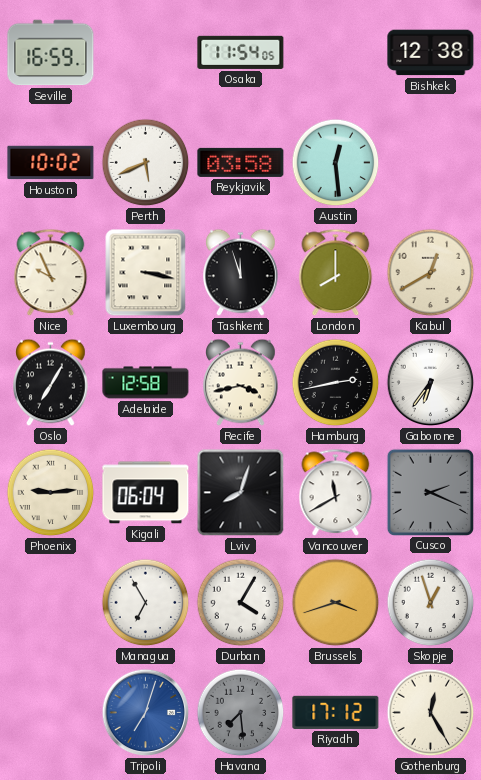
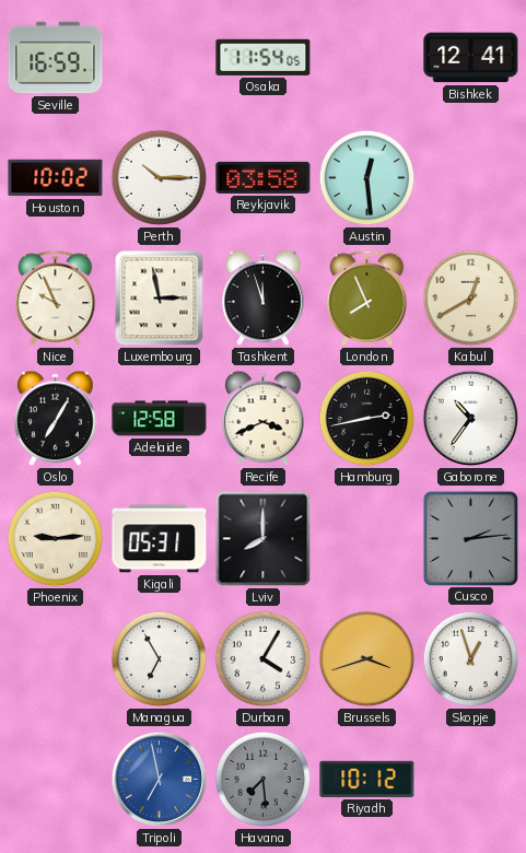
Bishkek: 12:38 -> 12:41
Perth: 5:41 -> 10:15
Luxembourg: 3:17 -> 2:58
London: 8:00 -> 7:56
Recife: 3:43 -> 3:41
Gaborone: 6:36 -> 10:36
Kigali: 06:04 -> 05:31
Lviv: 8:03 -> 8:00
Vancouver: 11:40 -> none
Cusco: 2:19 -> 2:14
Tripoli: 7:03 -> 6:58
Riyadh: 17:12 -> 10:12
Gothenburg: 12:25 -> none
